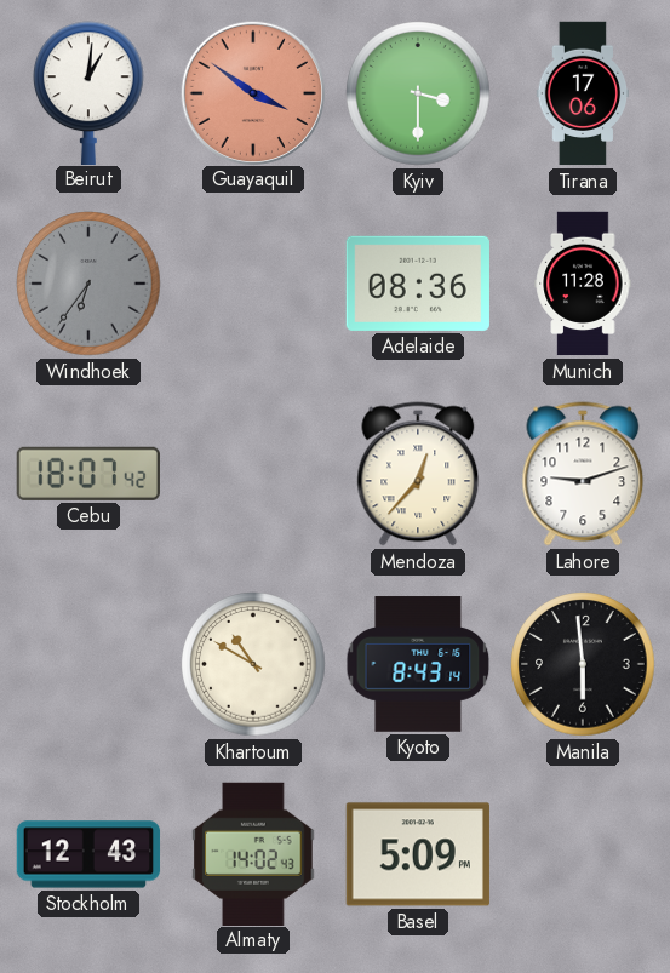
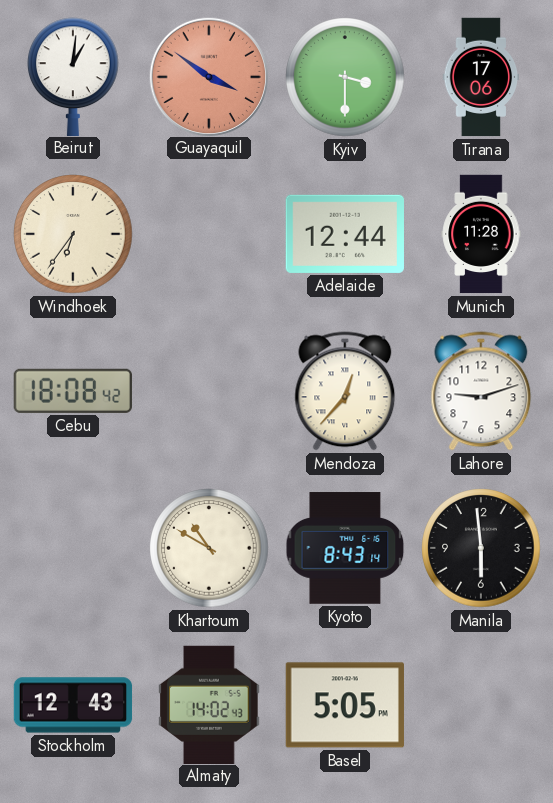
Windhoek dial: grey -> cream
Adelaide: 08:36 -> 12:44
Cebu: 18:07 -> 18:08
Basel: 5:09 -> 5:05
